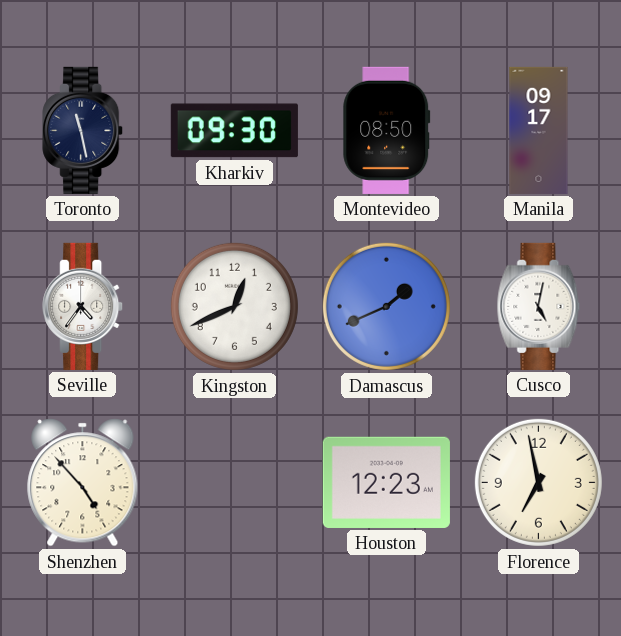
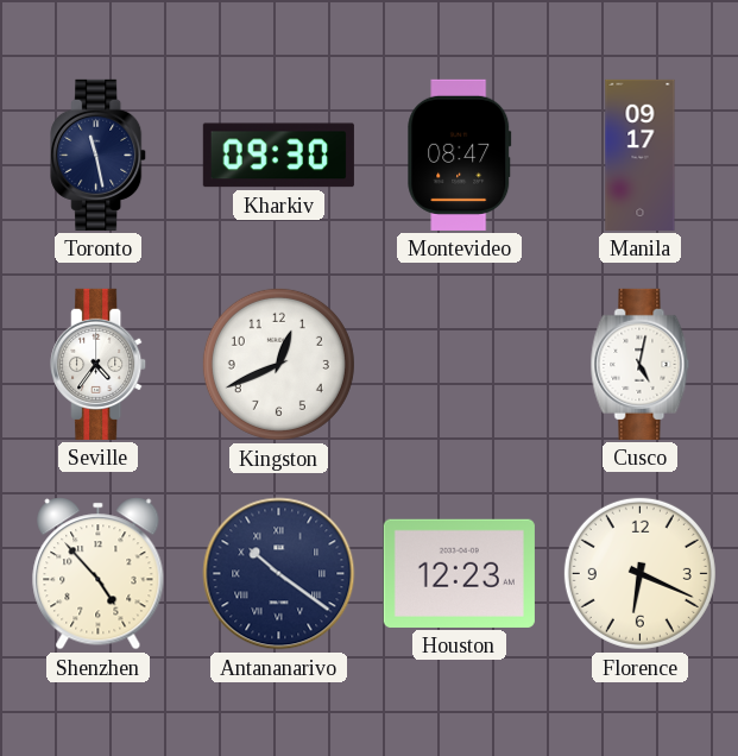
Montevideo: 08:50 -> 08:47
Damascus: 1:41 -> none
Antananarivo: none -> 10:21
Florence: 6:58 -> 6:19
